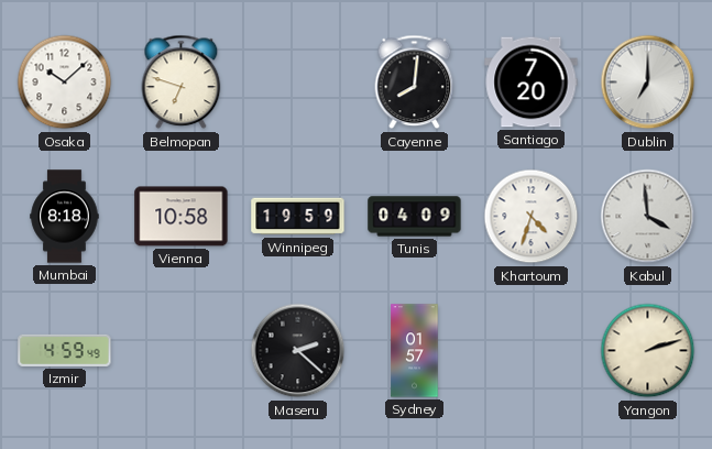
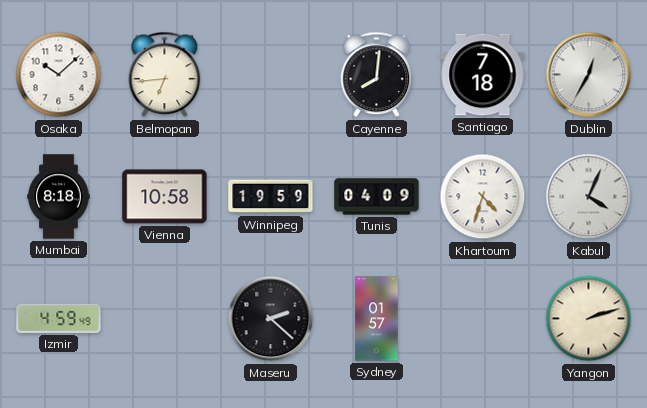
Belmopan: 6:48 -> 6:44
Santiago: 7:20 -> 7:18
Dublin: 7:00 -> 12:35
Kabul: 3:59 -> 4:04
